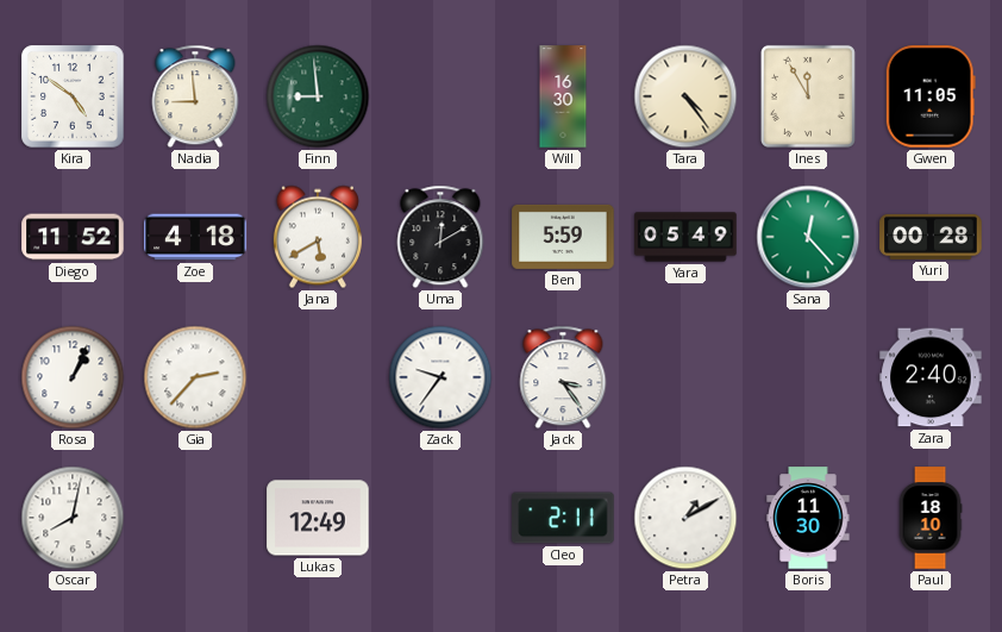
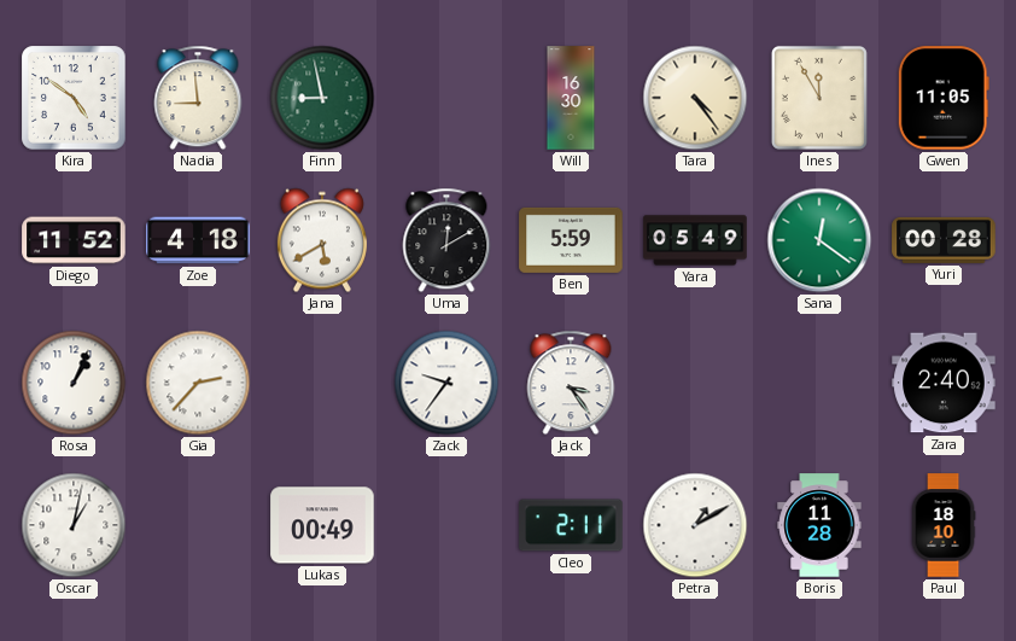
Finn: 8:59 -> 8:58
Sana: 12:23 -> 12:21
Oscar: 8:02 -> 1:02
Lukas: 12:49 -> 00:49
Boris: 11:30 -> 11:28
